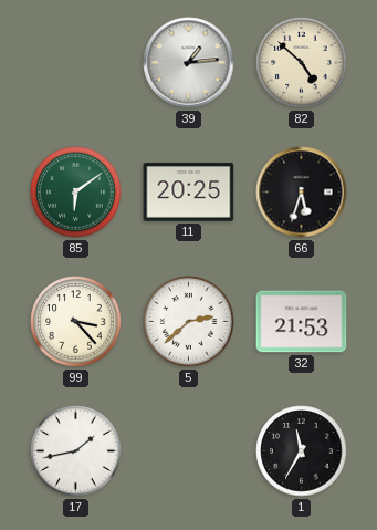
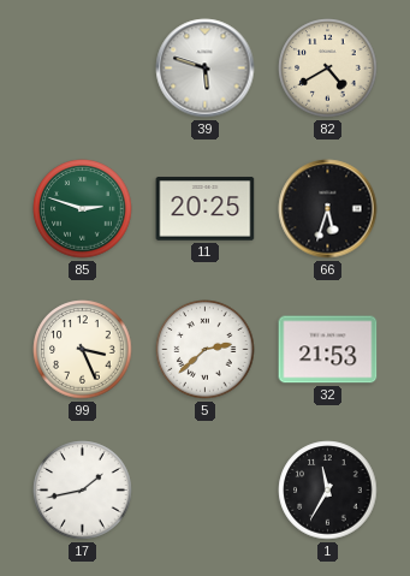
39: 1:14 -> 5:48
82: 4:52 -> 4:40
85: 6:09 -> 2:48
99: 3:23 -> 3:26
